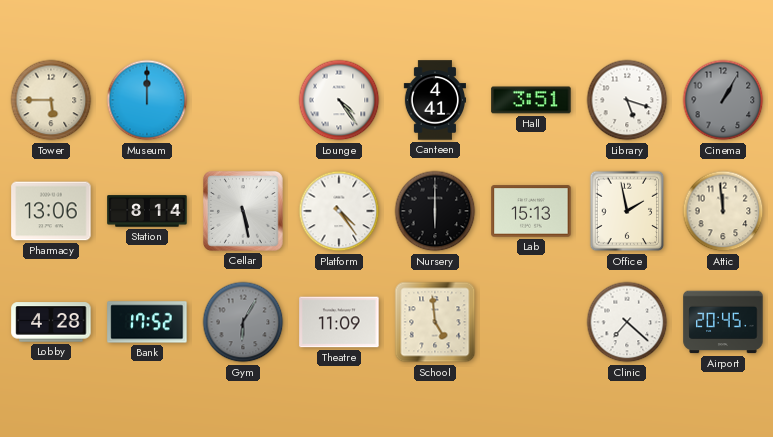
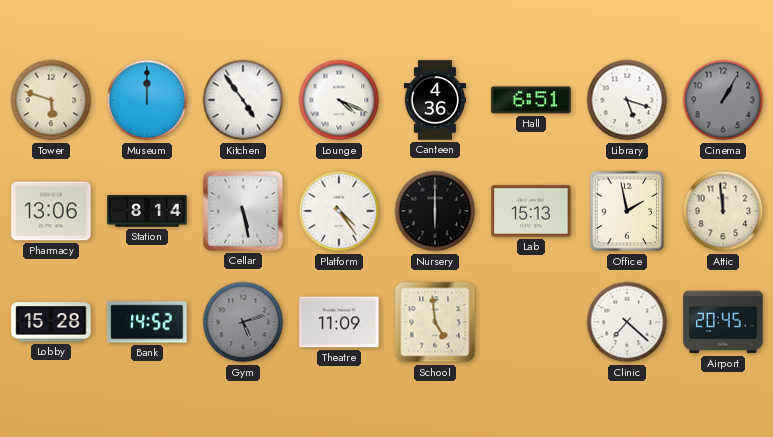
Tower: 5:45 -> 5:48
Kitchen: none -> 4:54
Lounge: 4:24 -> 4:19
Canteen: 4:41 -> 4:36
Hall: 3:51 -> 6:51
Lobby: 4:28 -> 15:28
Bank: 17:52 -> 14:52
Gym: 6:05 -> 5:12
